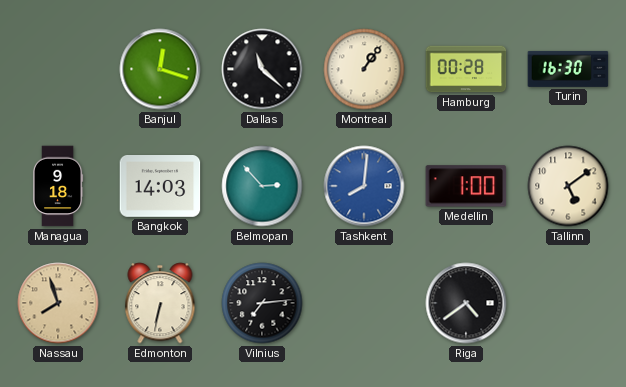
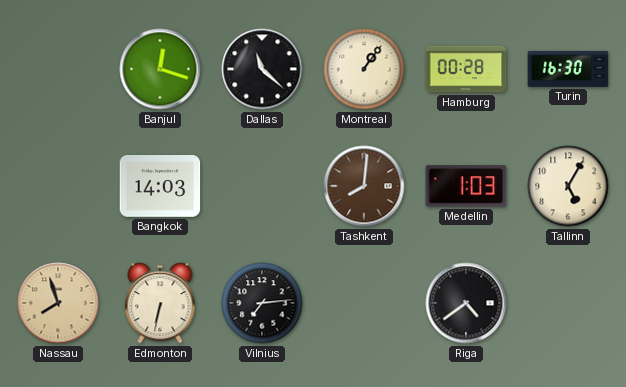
Managua: 9:18 -> none
Belmopan: 2:53 -> none
Tashkent dial: blue -> brown
Medellin: 1:00 -> 1:03
Tallinn: 5:09 -> 5:05
